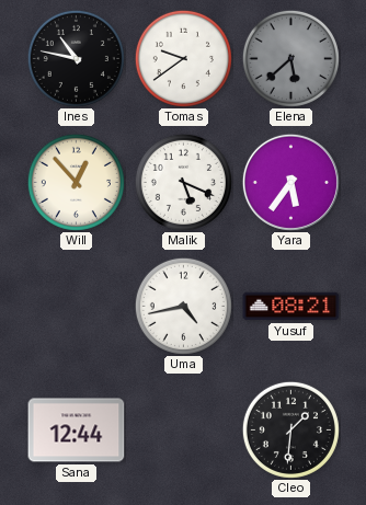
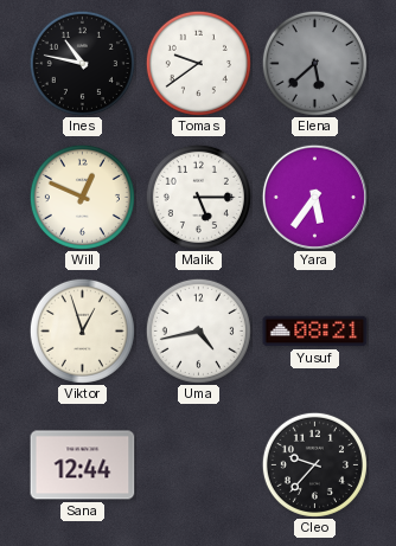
Will: 12:53 -> 12:49
Malik: 5:19 -> 5:15
Viktor: none -> 12:57
Cleo: 1:31 -> 9:37
